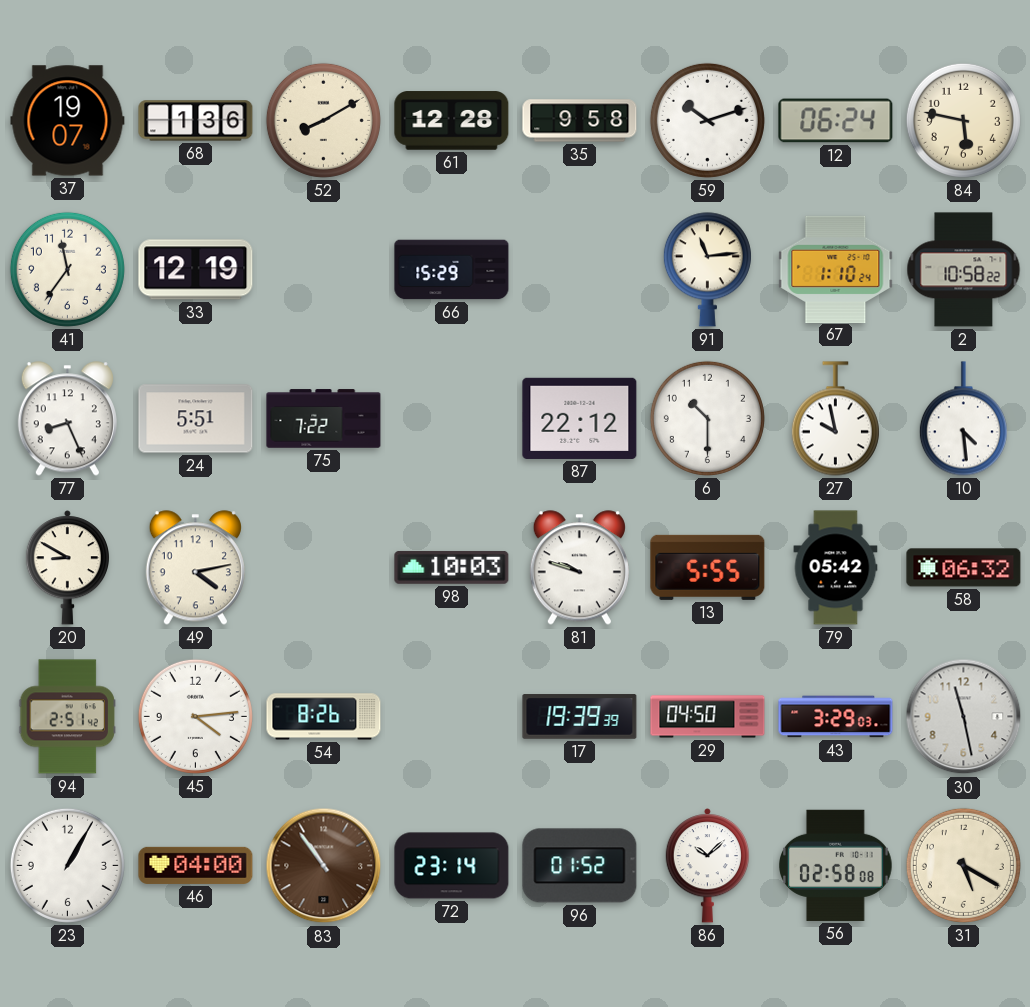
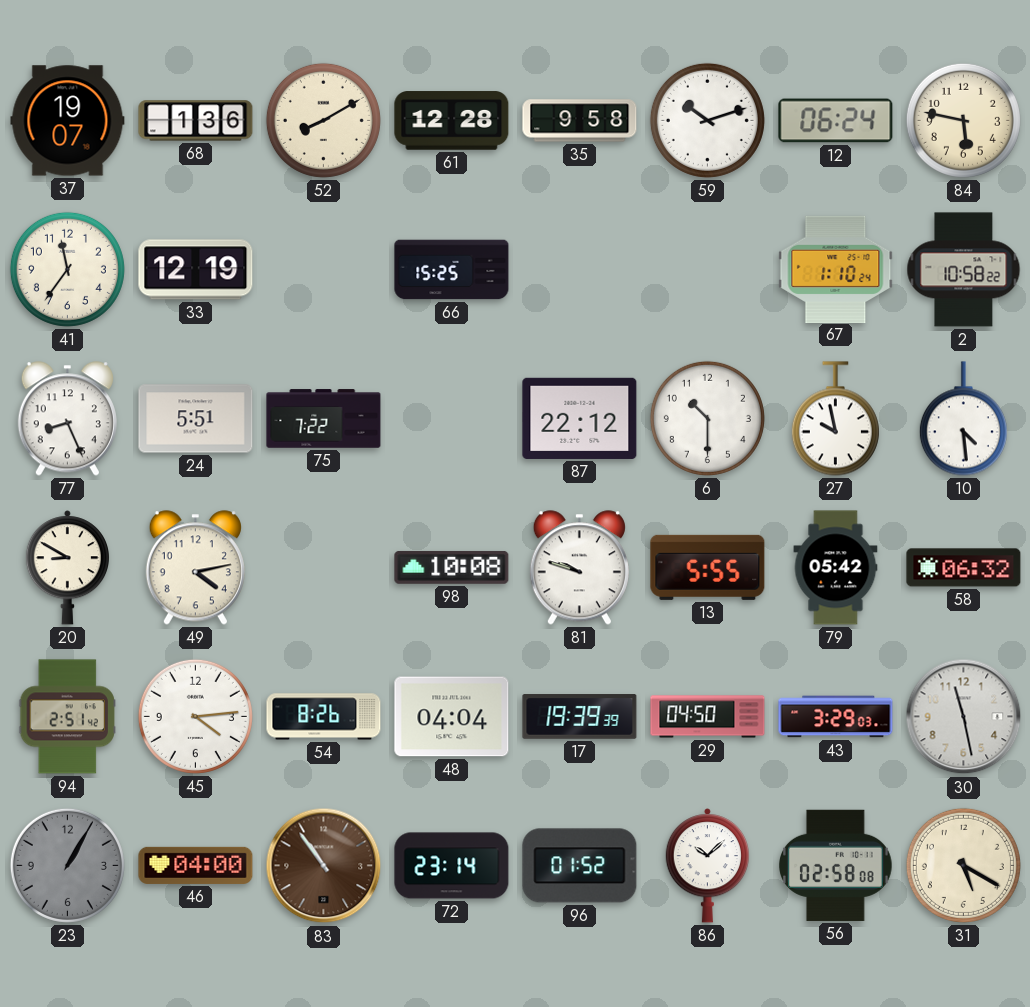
66: 15:29 -> 15:25
91: 11:14 -> none
98: 10:03 -> 10:08
48: none -> 04:04
23 dial: white -> grey
